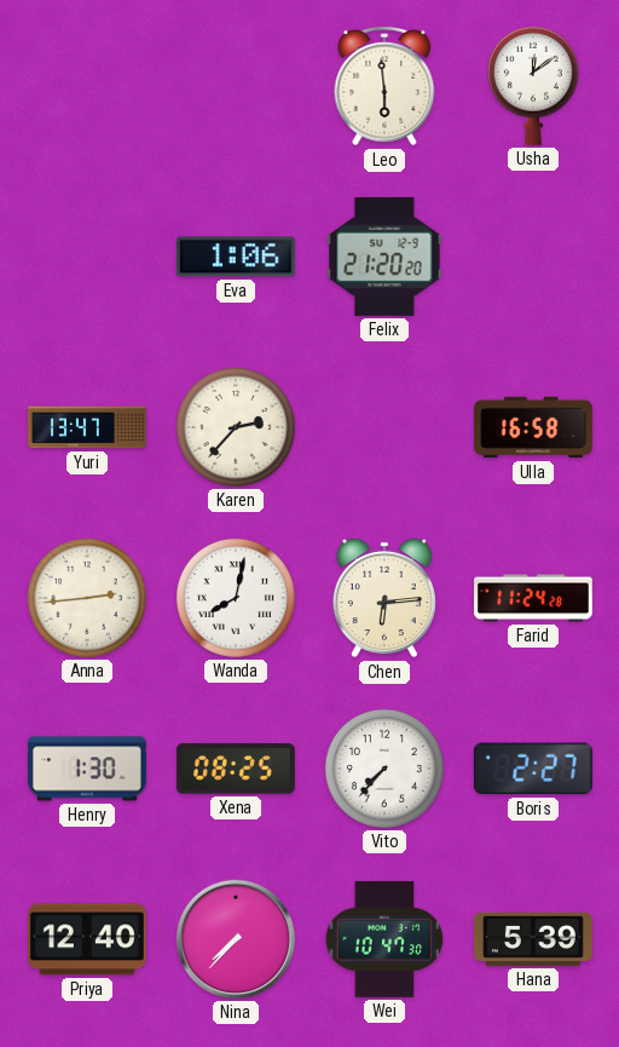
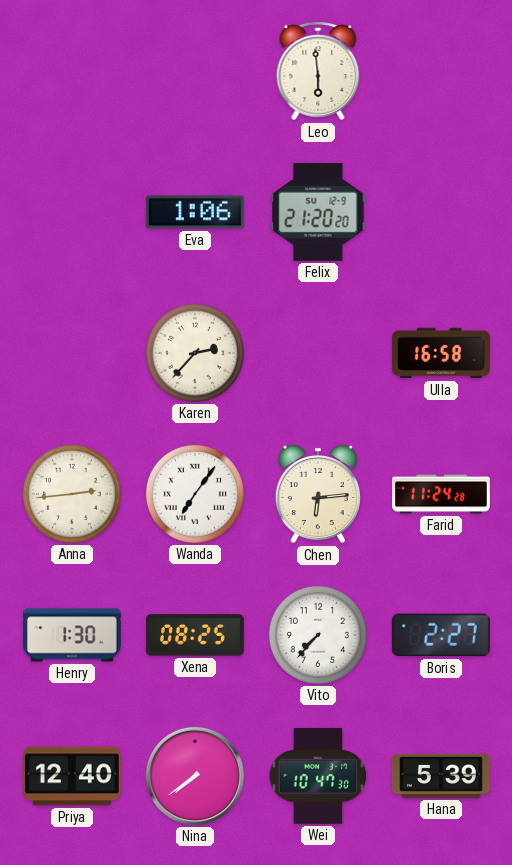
Usha: 12:09 -> none
Yuri: 13:47 -> none
Wanda: 8:02 -> 7:06
Nina: 7:37 -> 7:39
